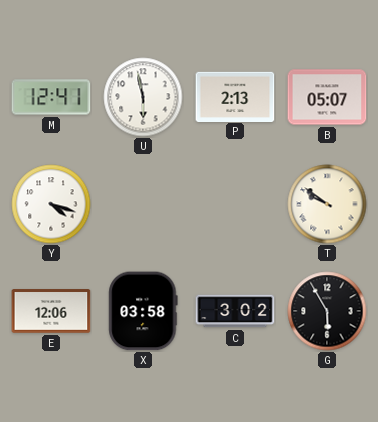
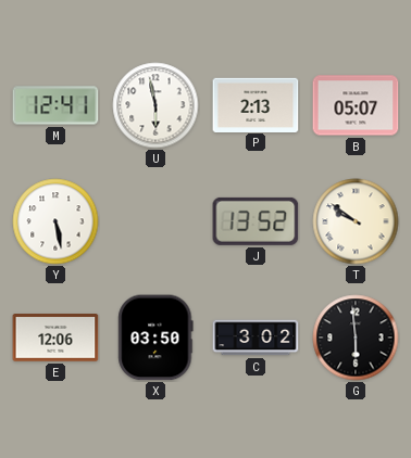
Y: 4:18 -> 5:28
J: none -> 13:52
X: 03:58 -> 03:50
G: 5:55 -> 5:59
